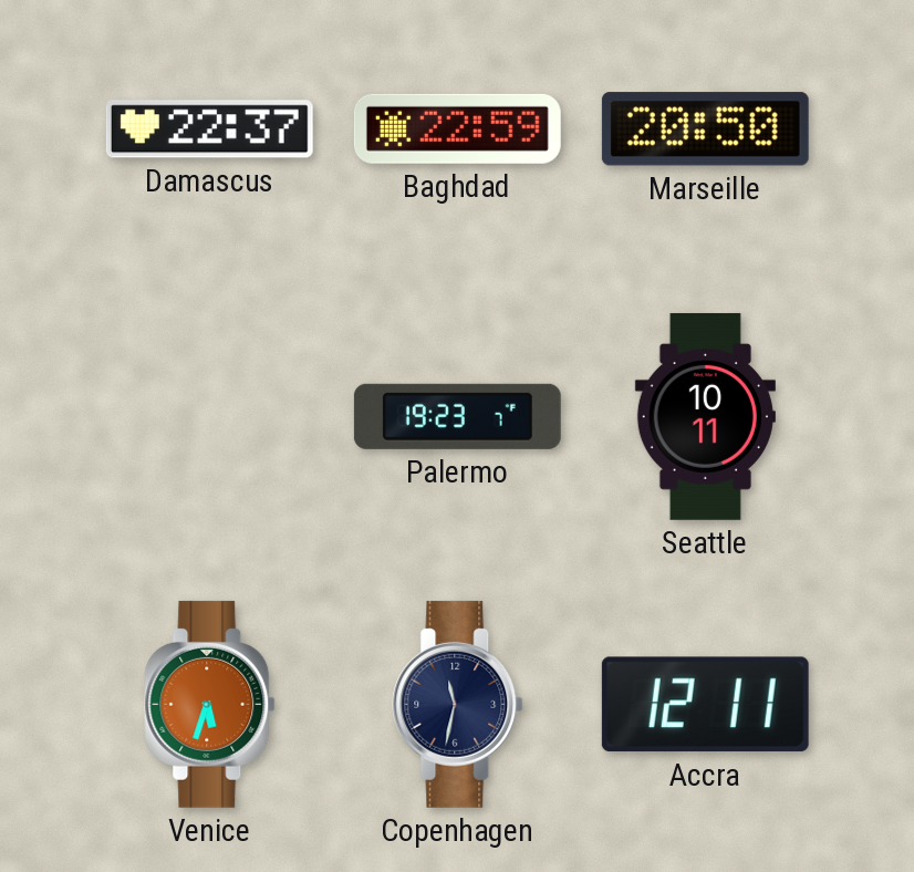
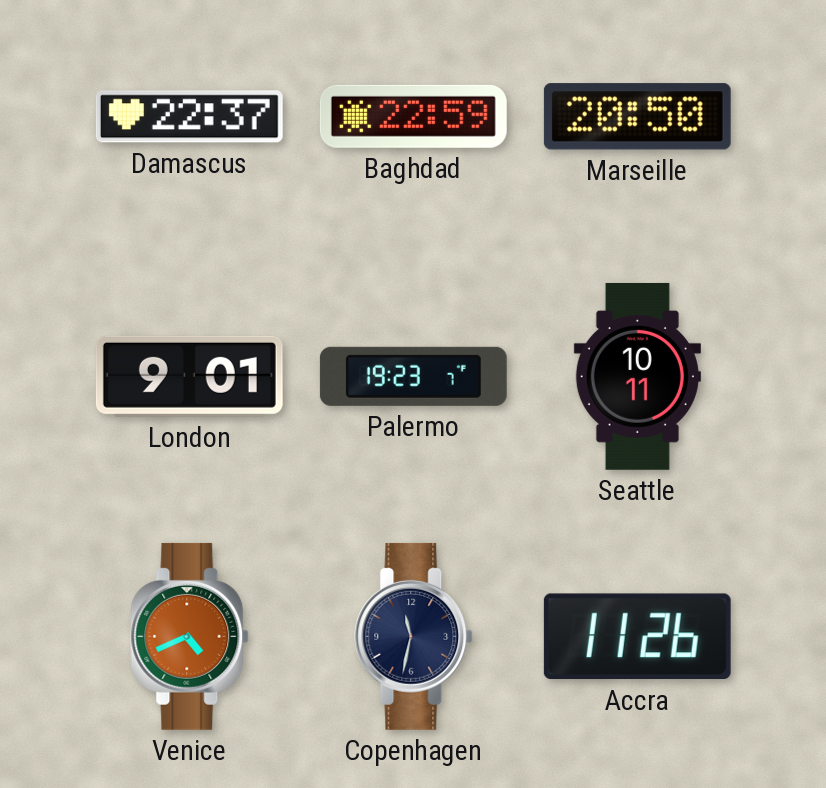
London: none -> 9:01
Venice: 5:33 -> 4:41
Accra: 12:11 -> 11:26
